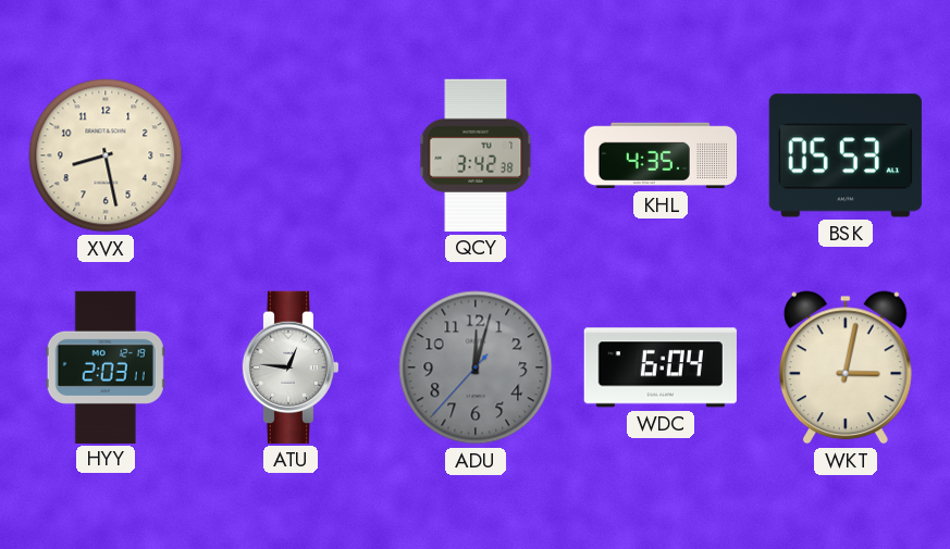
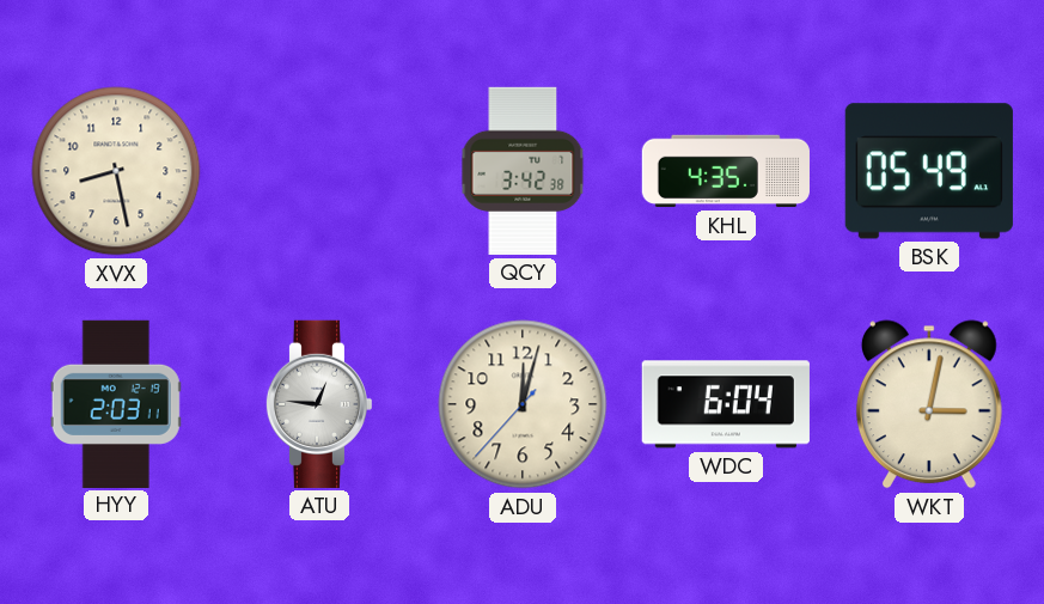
BSK: 05:53 -> 05:49
ADU dial: grey -> cream
